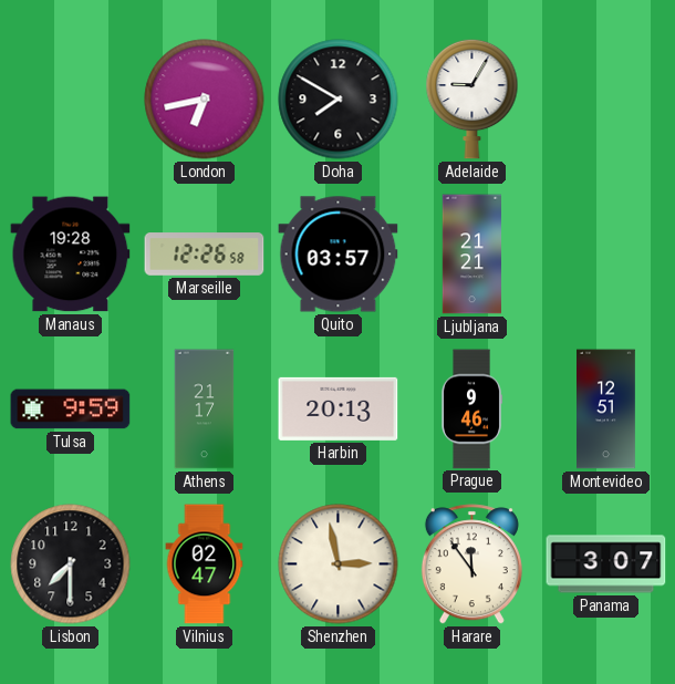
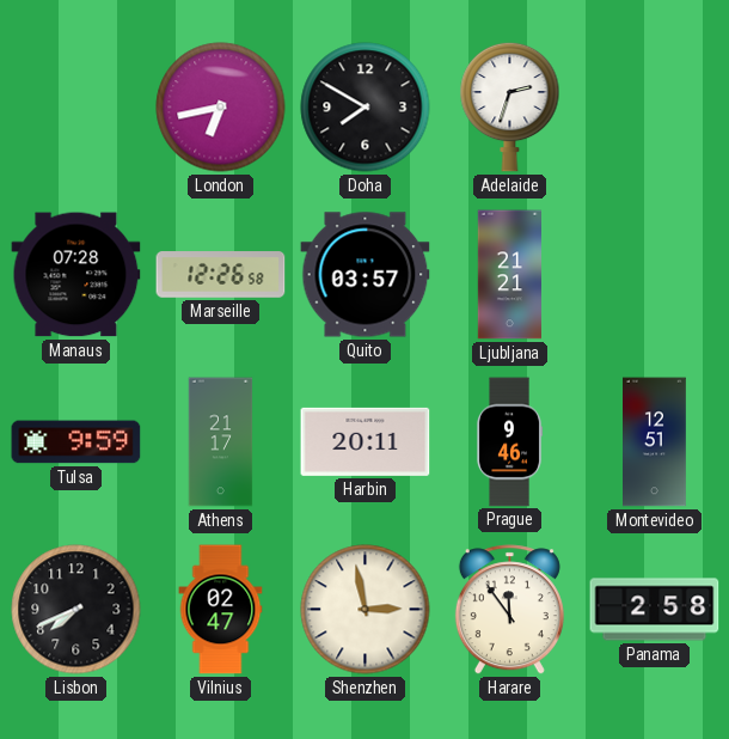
Adelaide: 9:05 -> 2:33
Manaus: 19:28 -> 07:28
Harbin: 20:13 -> 20:11
Lisbon: 7:30 -> 7:41
Panama: 3:07 -> 2:58
